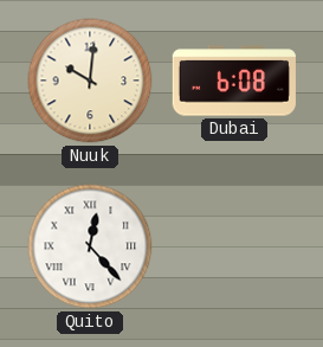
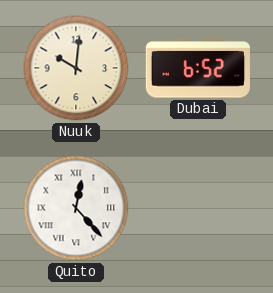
Dubai: 6:08 -> 6:52
